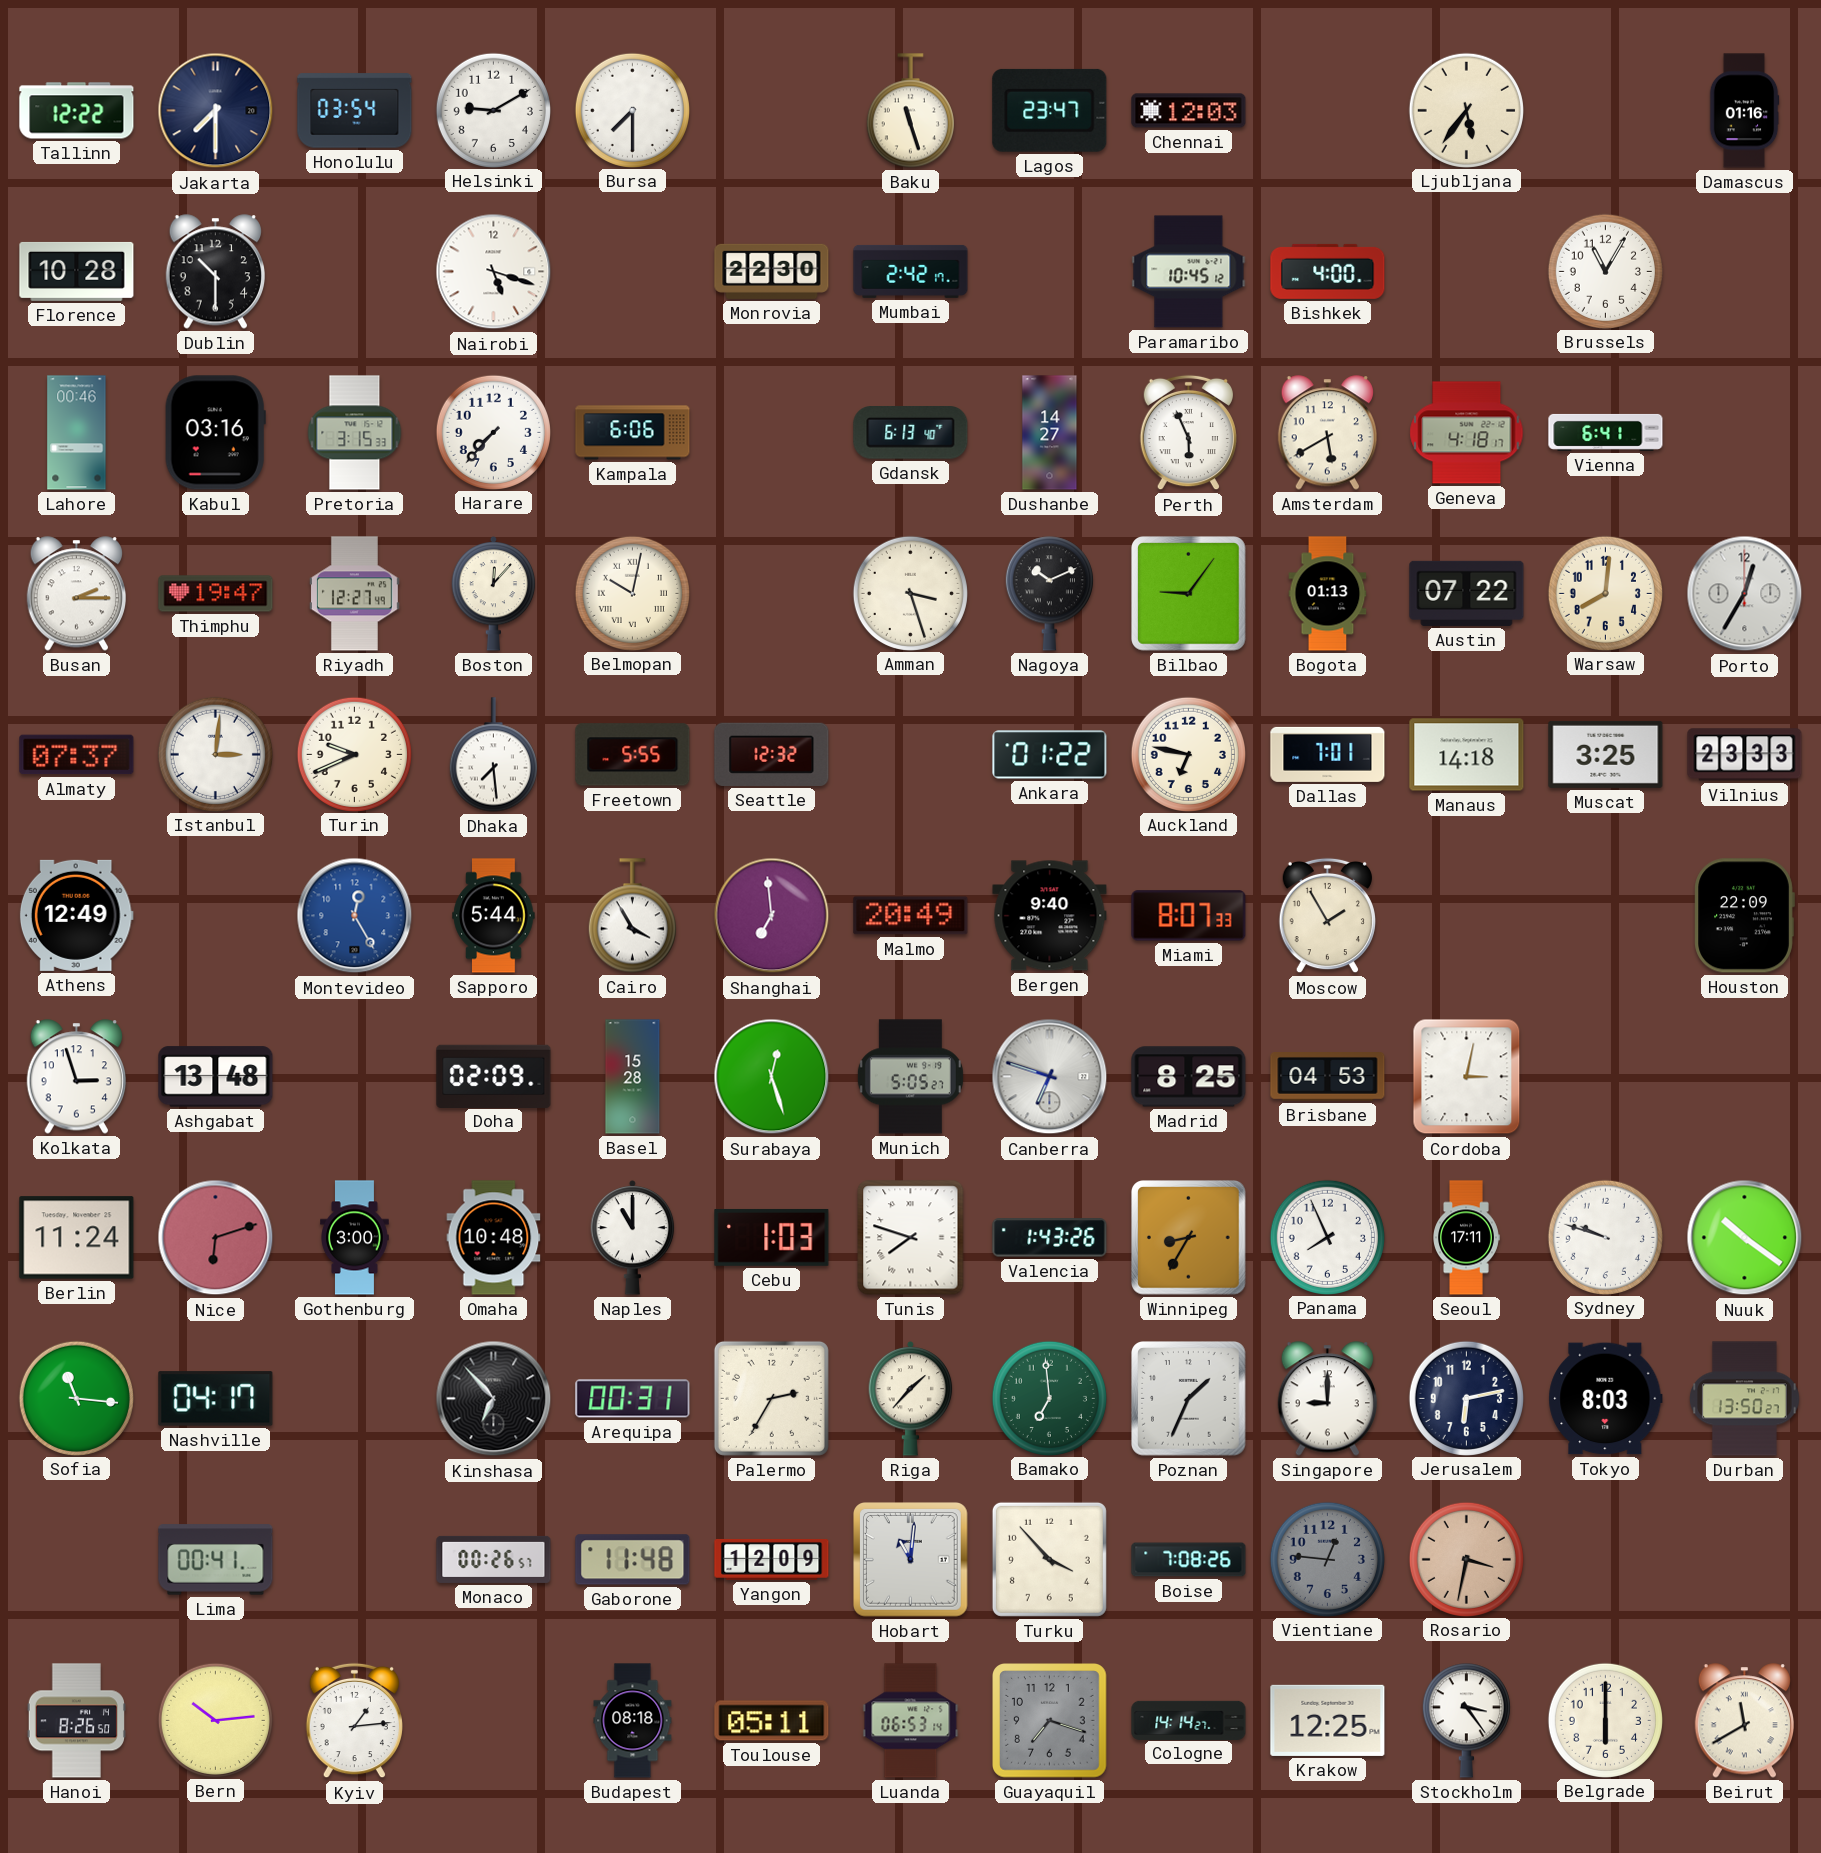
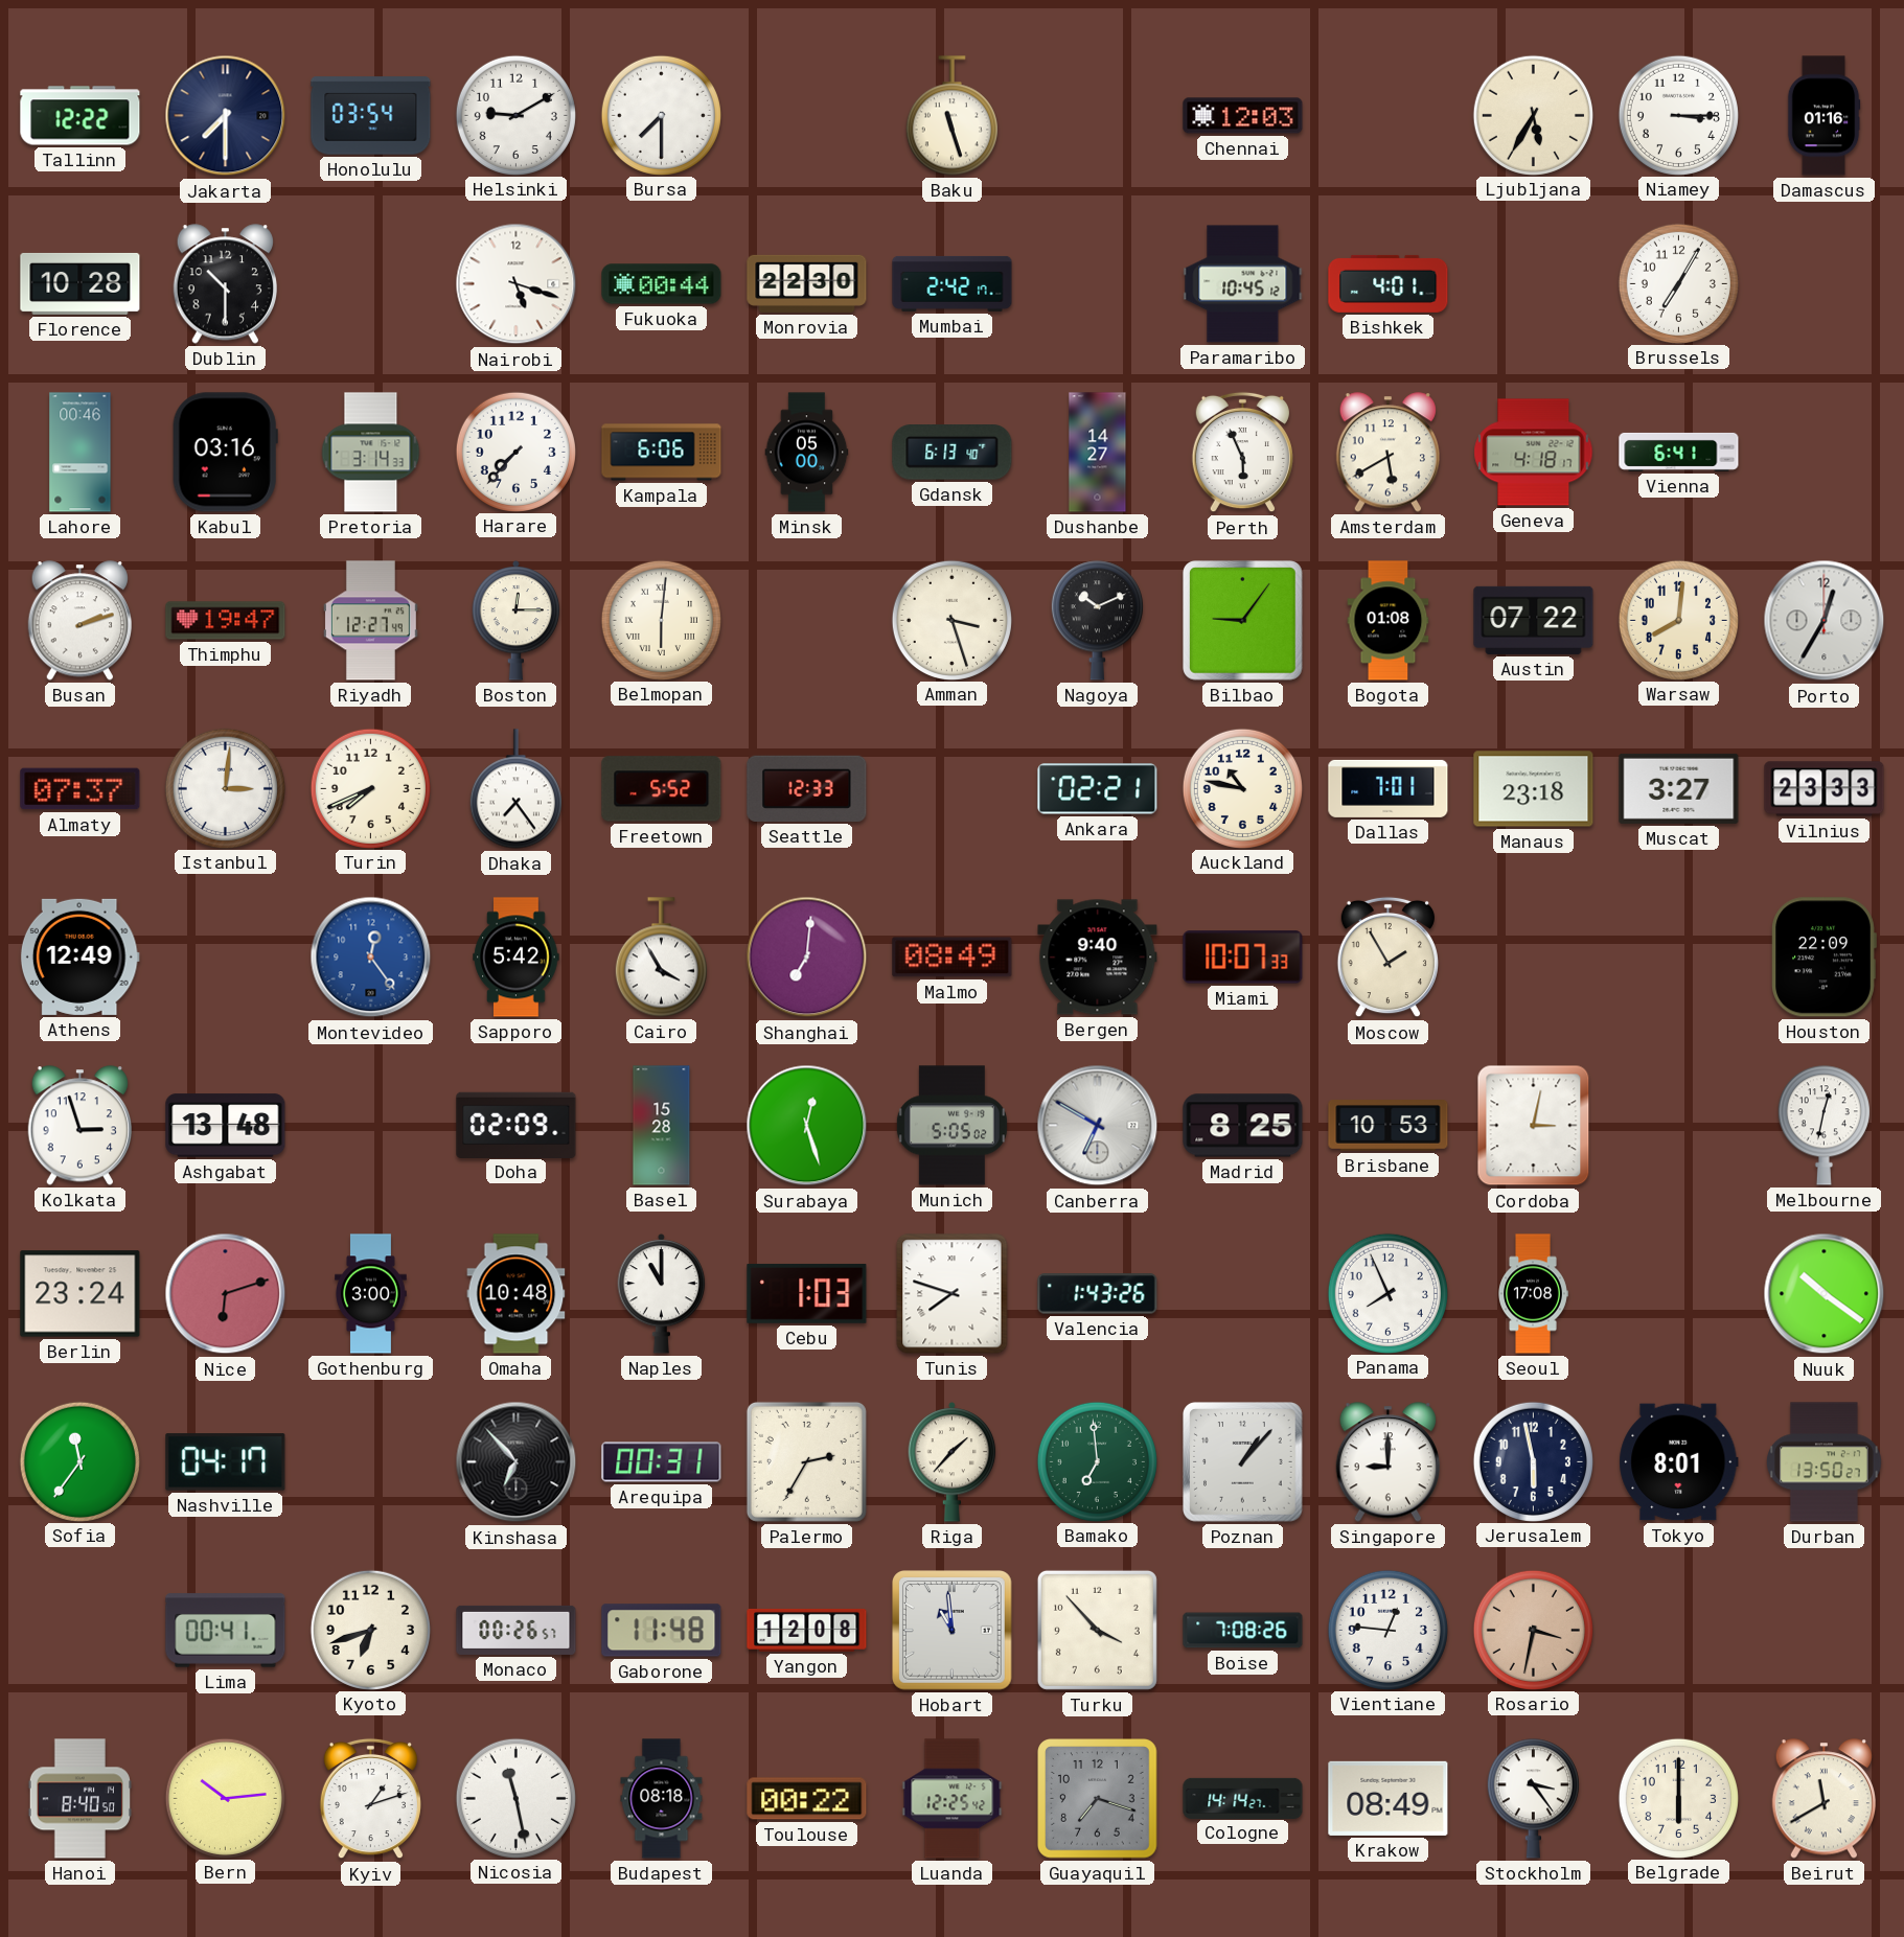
Lagos: 23:47 -> none
Ljubljana: 5:36 -> 5:35
Niamey: none -> 3:15
Fukuoka: none -> 00:44
Bishkek: 4:00 -> 4:01
Brussels: 11:05 -> 7:05
Pretoria: 3:15 -> 3:14
Minsk: none -> 05:00
Busan: 2:15 -> 2:12
Boston: 12:07 -> 12:15
Belmopan: 10:02 -> 6:01
Bogota: 01:13 -> 01:08
Turin: 9:41 -> 7:41
Dhaka: 7:29 -> 7:24
Freetown: 5:55 -> 5:52
Seattle: 12:32 -> 12:33
Ankara: 01:22 -> 02:21
Auckland: 6:47 -> 10:47
Manaus: 14:18 -> 23:18
Muscat: 3:25 -> 3:27
Montevideo: 12:25 -> 12:24
Sapporo: 5:44 -> 5:42
Shanghai: 6:59 -> 7:01
Malmo: 20:49 -> 08:49
Miami: 8:07 -> 10:07
Munich: 5:05:27 -> 5:05:02
Canberra: 6:48 -> 6:50
Brisbane: 04:53 -> 10:53
Melbourne: none -> 12:32
Berlin: 11:24 -> 23:24
Winnipeg: 8:35 -> none
Seoul: 17:11 -> 17:08
Sydney: 9:48 -> none
Sofia: 11:16 -> 11:36
Poznan: 1:34 -> 1:07
Jerusalem: 6:13 -> 5:58
Tokyo: 8:03 -> 8:01
Kyoto: none -> 6:42
Yangon: 12:09 -> 12:08
Hobart: 11:01 -> 10:59
Vientiane dial: grey -> white
Hanoi: 8:26 -> 8:40
Kyiv: 1:14 -> 1:12
Nicosia: none -> 11:28
Toulouse: 05:11 -> 00:22
Luanda: 06:53 -> 12:25
Krakow: 12:25 -> 08:49
